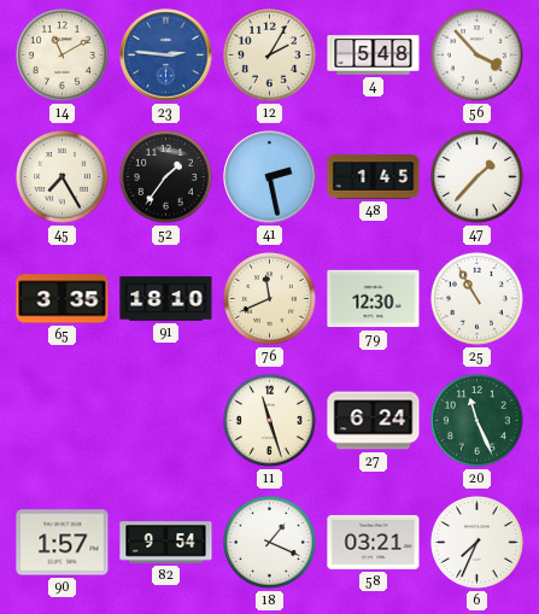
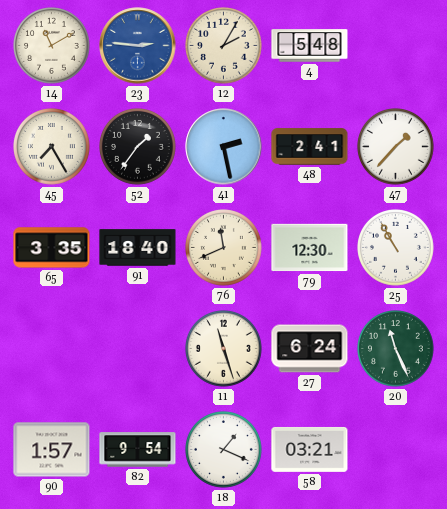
56: 3:53 -> none
48: 1:45 -> 2:41
91: 18:10 -> 18:40
6: 7:34 -> none
